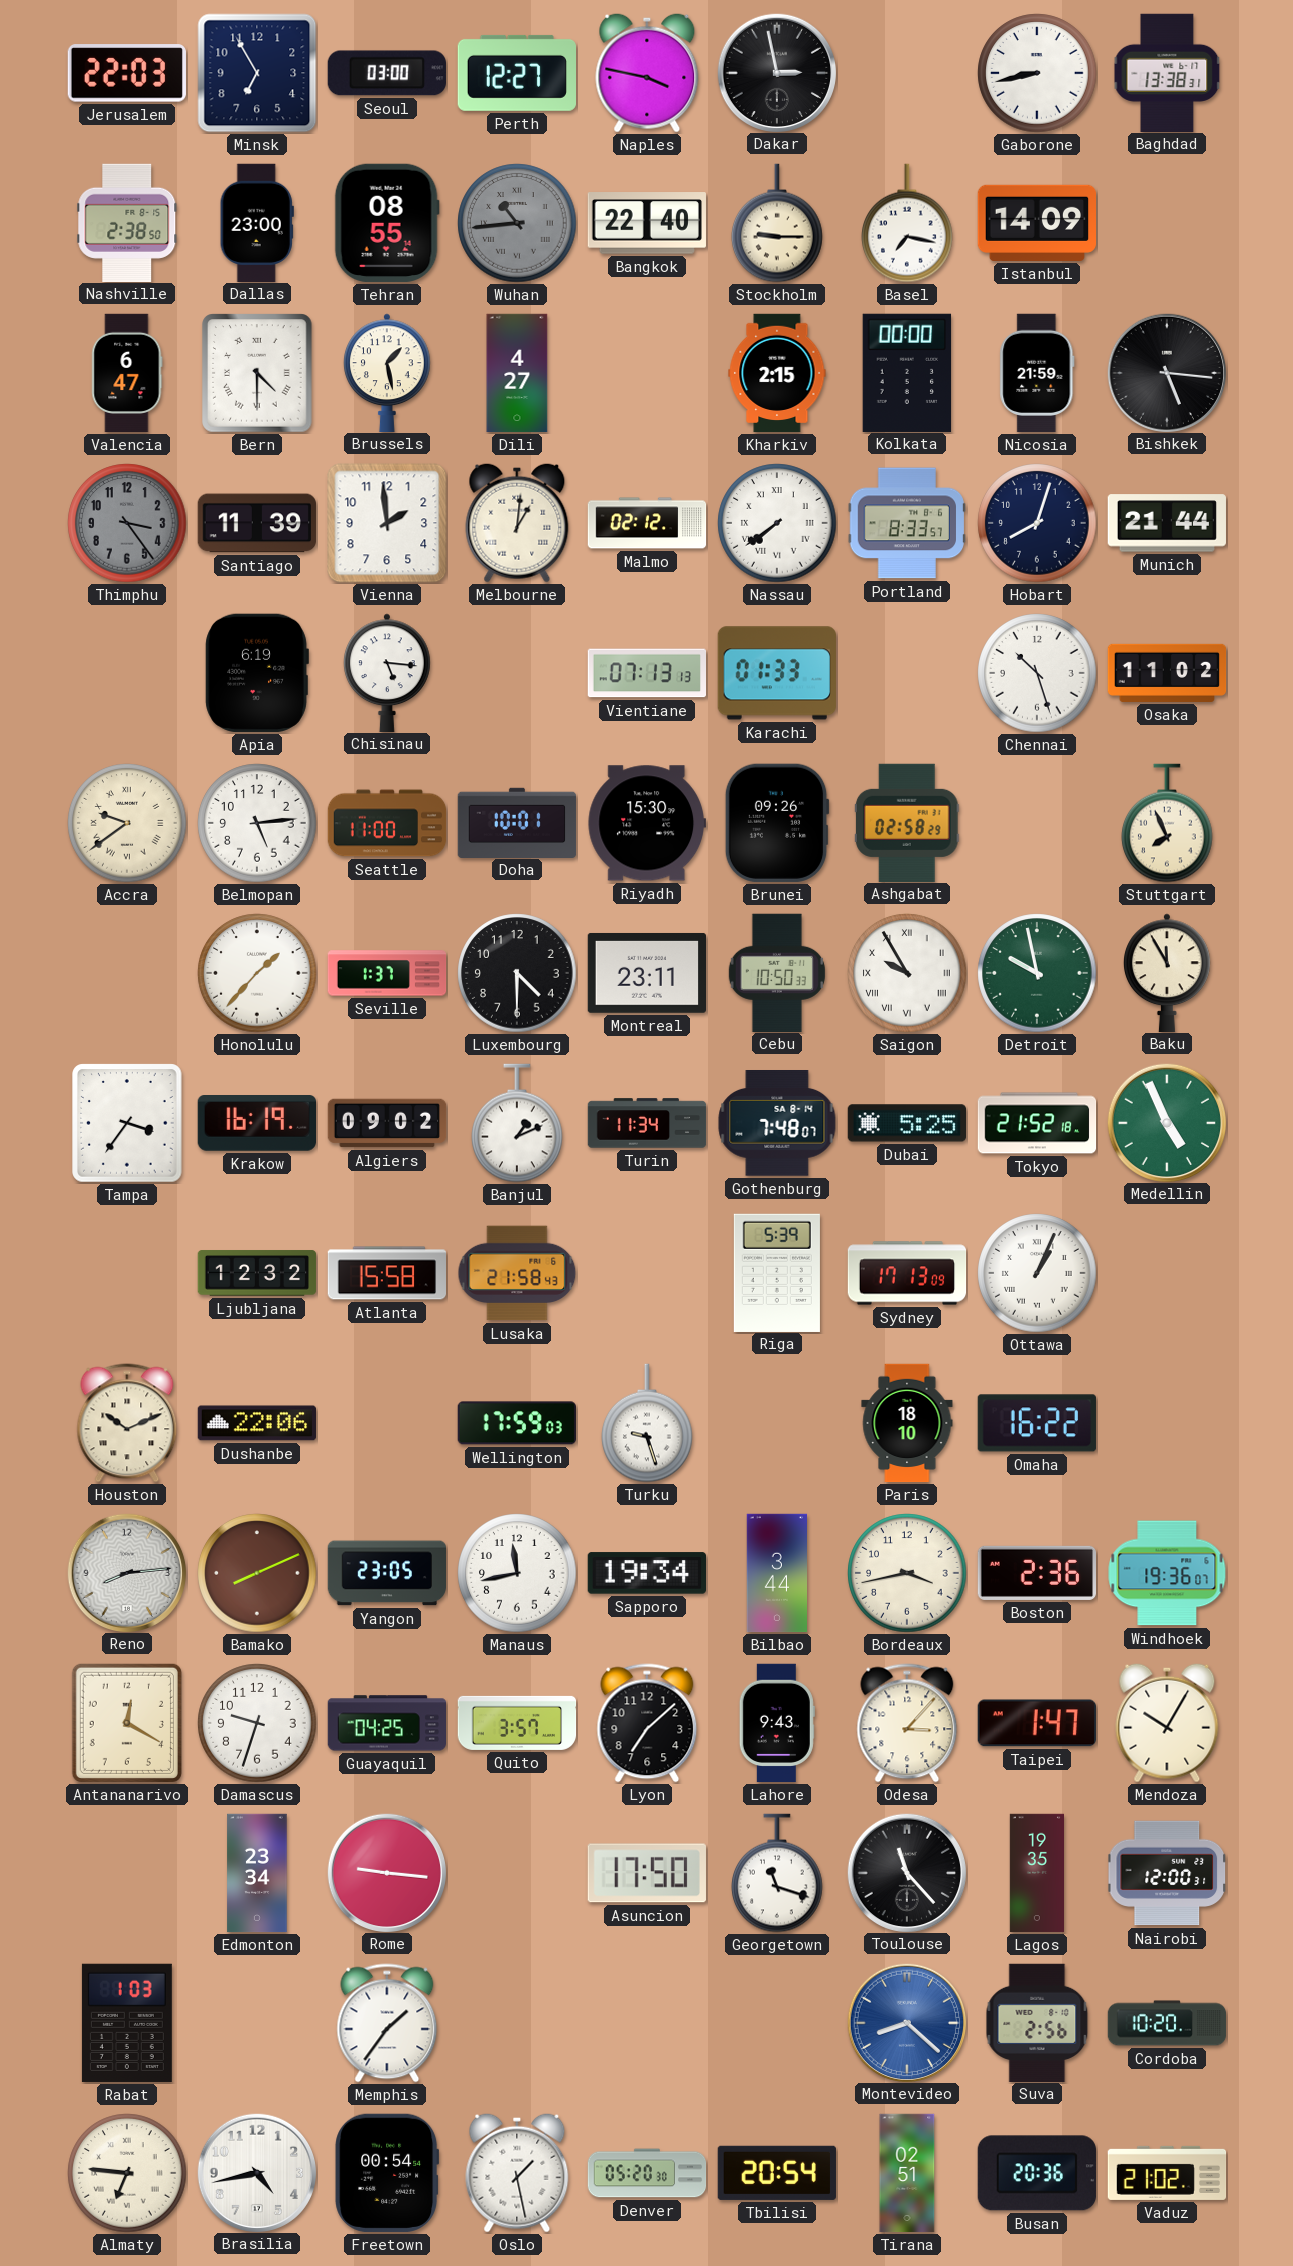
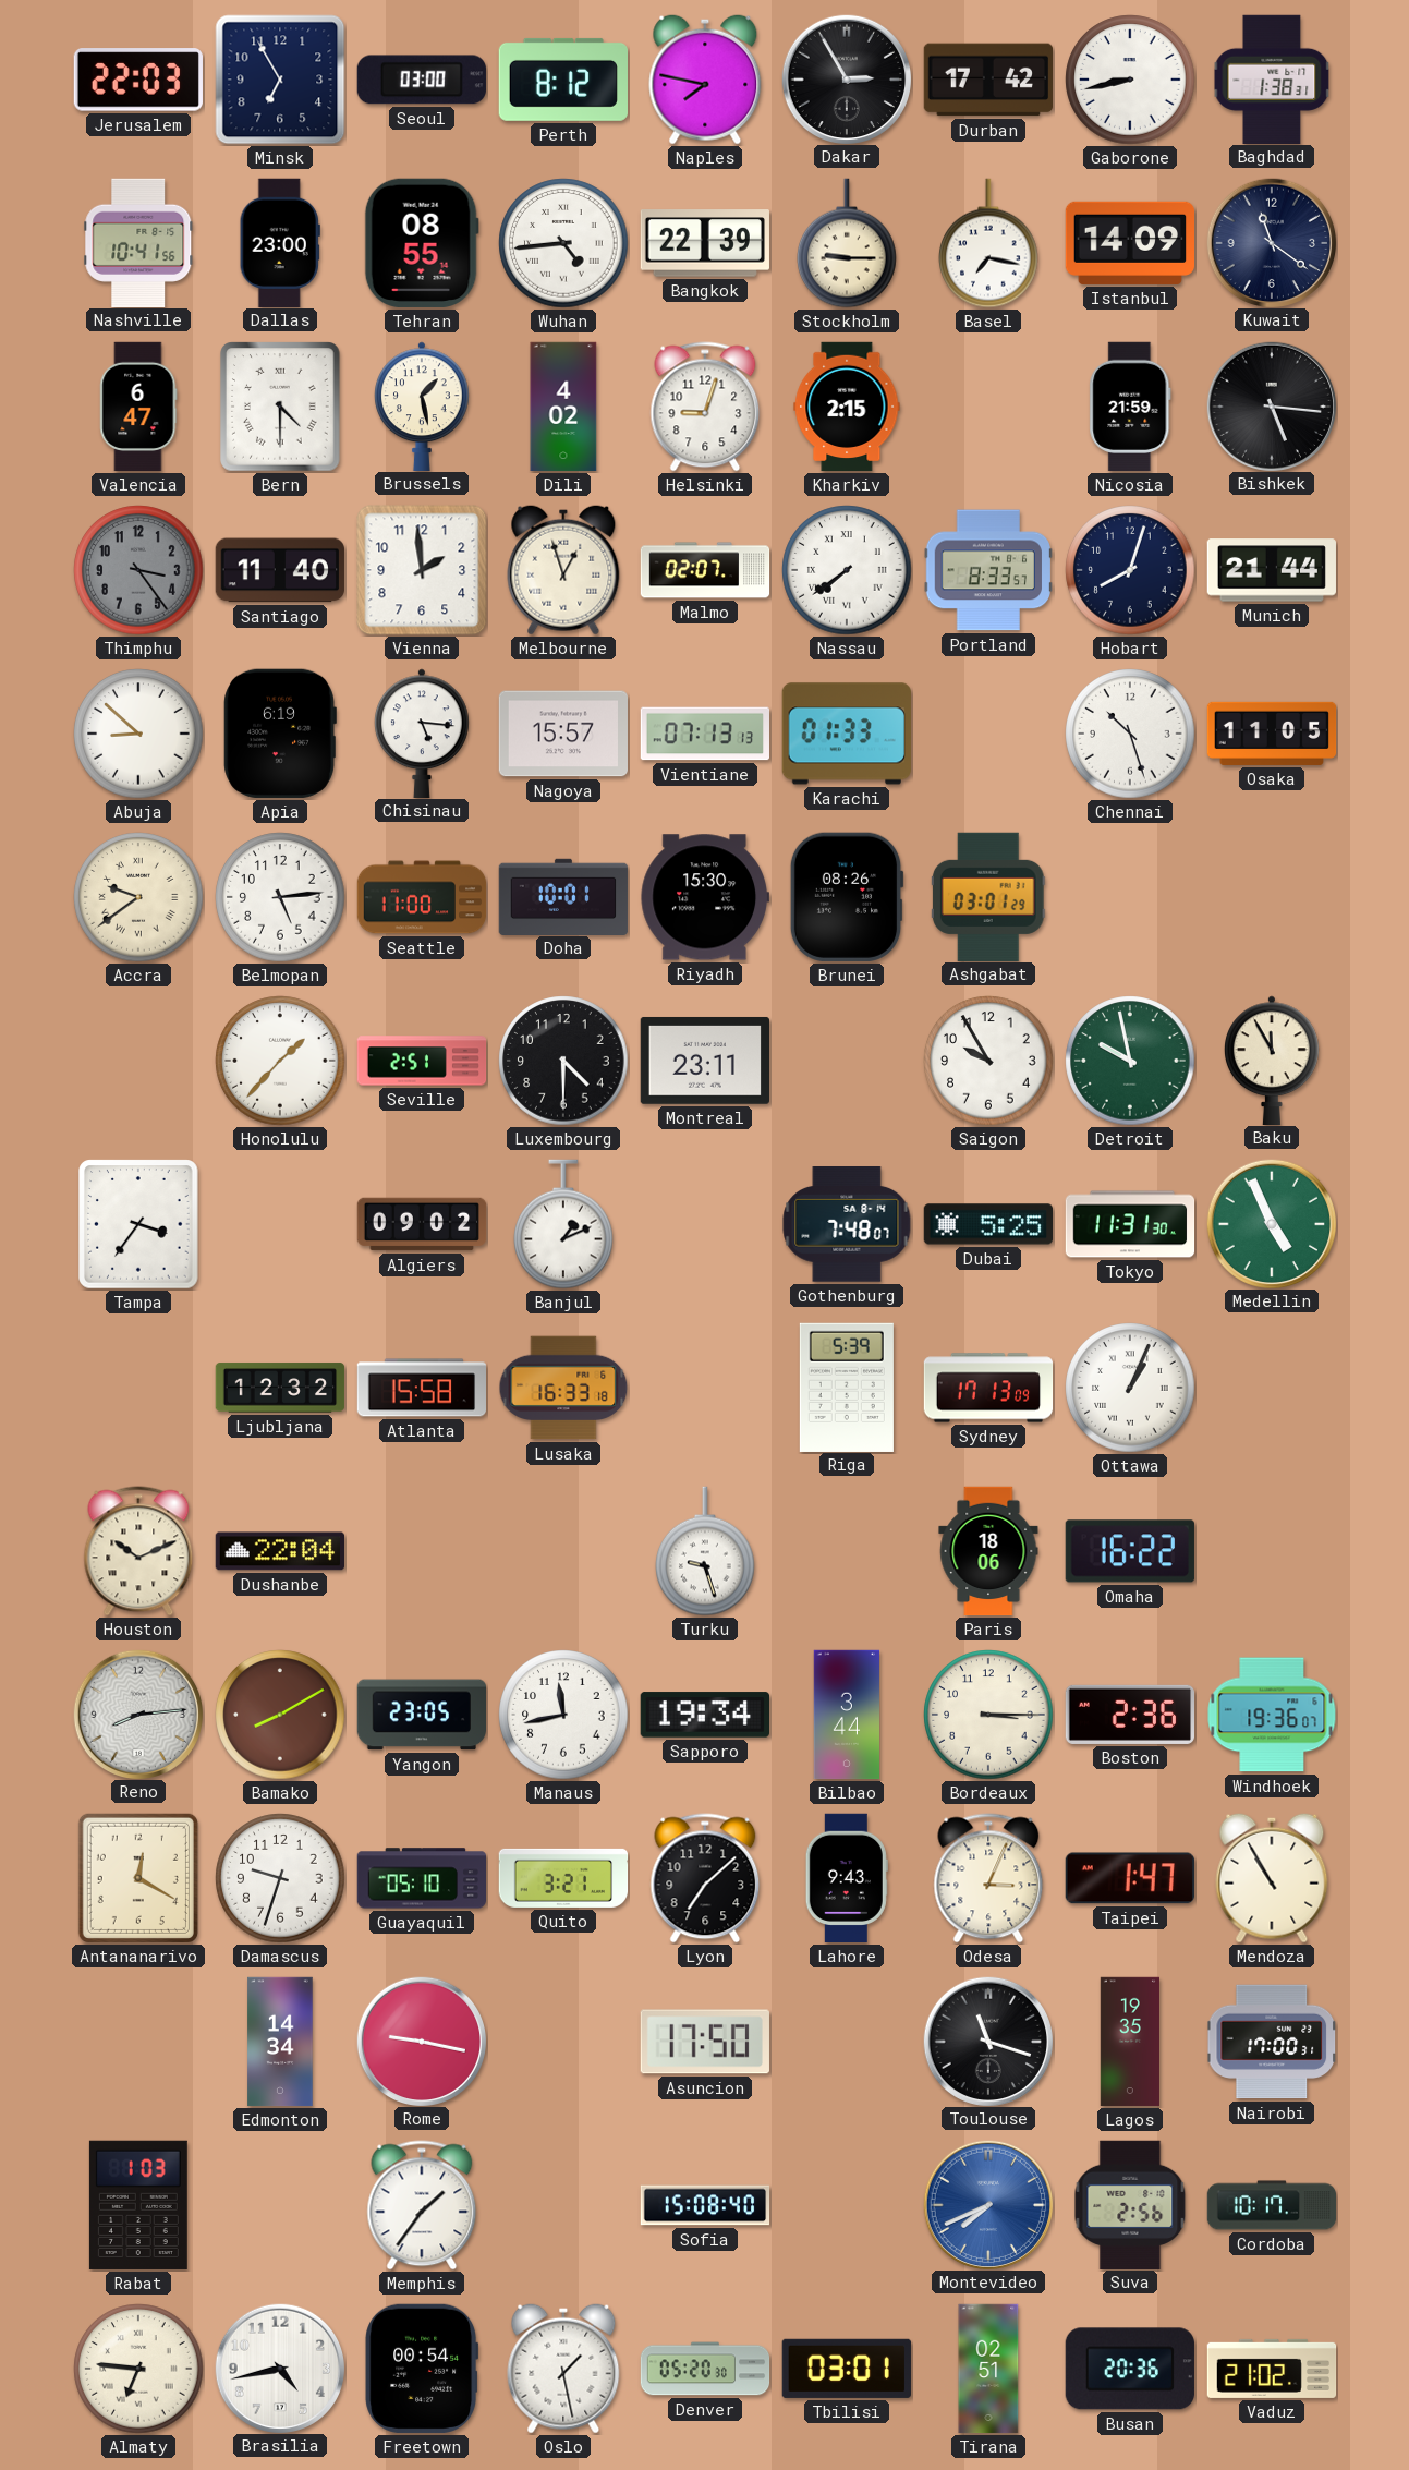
Perth: 12:27 -> 8:12
Naples: 3:47 -> 7:47
Dakar: 2:58 -> 2:55
Durban: none -> 17:42
Baghdad: 13:38 -> 1:38
Nashville: 2:38 -> 10:41
Wuhan: 10:44 -> 4:44
Wuhan dial: grey -> white
Bangkok: 22:40 -> 22:39
Kuwait: none -> 11:21
Dili: 4:27 -> 4:02
Helsinki: none -> 9:03
Kolkata: 00:00 -> none
Santiago: 11:39 -> 11:40
Melbourne: 1:01 -> 12:57
Malmo: 02:12 -> 02:07
Abuja: none -> 8:52
Nagoya: none -> 15:57
Osaka: 11:02 -> 11:05
Brunei: 09:26 -> 08:26
Ashgabat: 02:58 -> 03:01
Stuttgart: 7:56 -> none
Seville: 1:37 -> 2:51
Cebu: 10:50 -> none
Saigon numerals: Roman -> Arabic
Krakow: 16:19 -> none
Turin: 11:34 -> none
Tokyo: 21:52 -> 11:31
Lusaka: 21:58 -> 16:33
Dushanbe: 22:06 -> 22:04
Wellington: 17:59 -> none
Paris: 18:10 -> 18:06
Bamako: 8:11 -> 8:10
Bordeaux: 3:43 -> 3:15
Guayaquil: 04:25 -> 05:10
Quito: 3:57 -> 3:21
Odesa: 3:07 -> 3:04
Mendoza: 10:05 -> 10:55
Edmonton: 23:34 -> 14:34
Rome: 9:16 -> 9:17
Georgetown: 11:18 -> none
Toulouse: 11:23 -> 11:18
Nairobi: 12:00 -> 17:00
Sofia: none -> 15:08
Montevideo: 8:22 -> 7:41
Cordoba: 10:20 -> 10:17
Tbilisi: 20:54 -> 03:01
